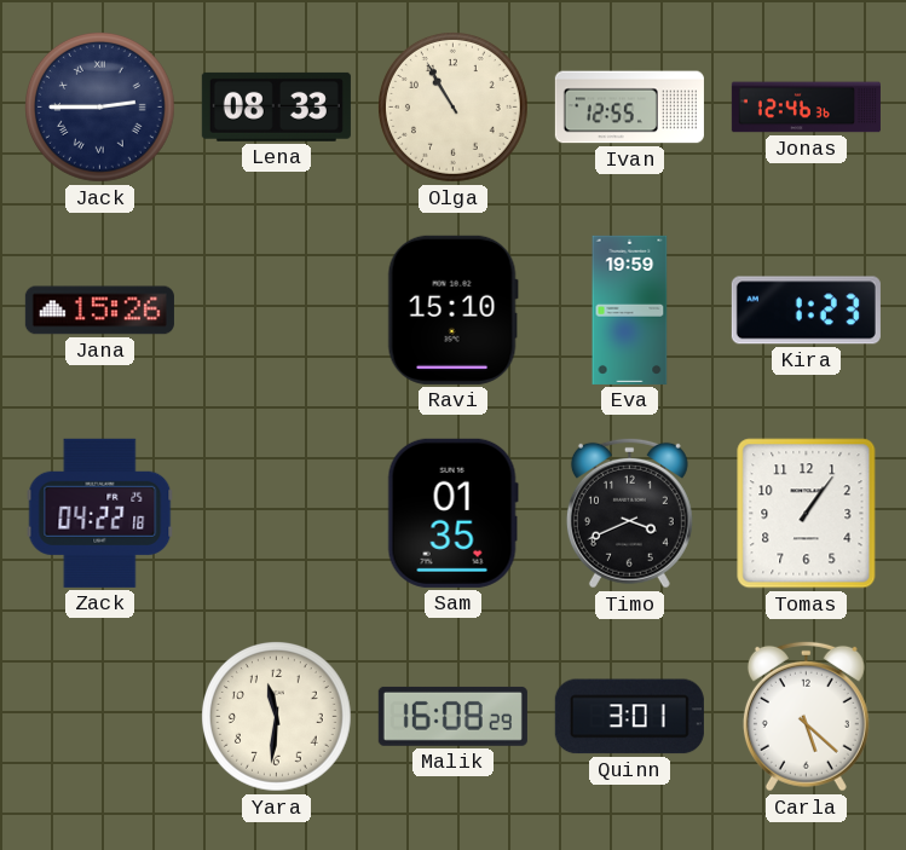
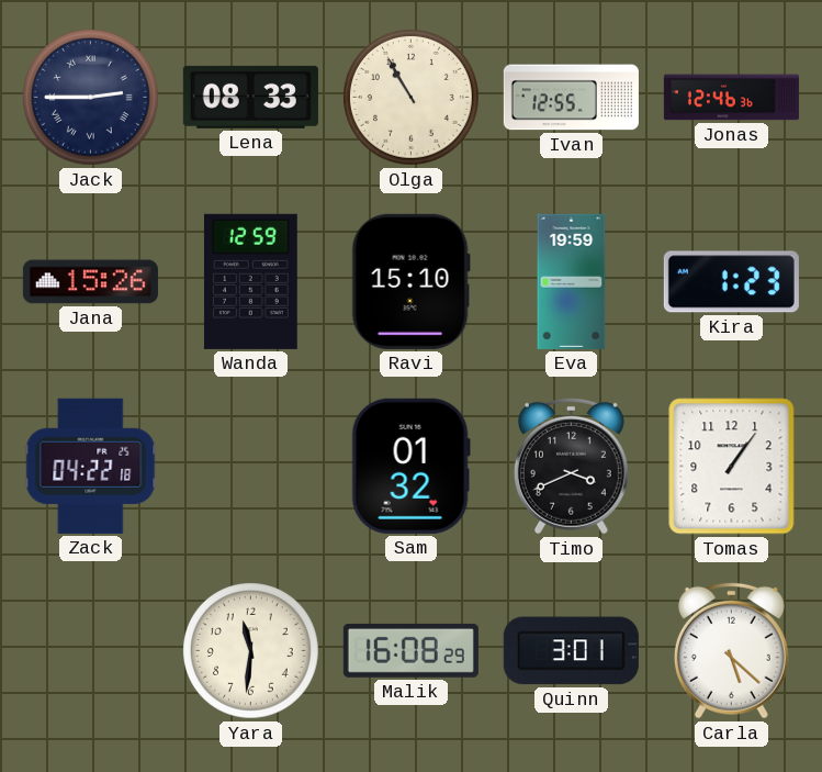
Wanda: none -> 12:59
Sam: 01:35 -> 01:32
